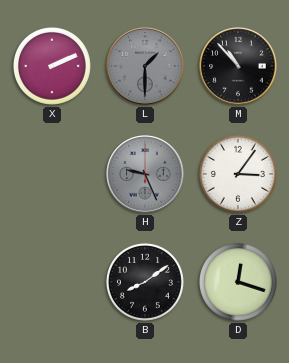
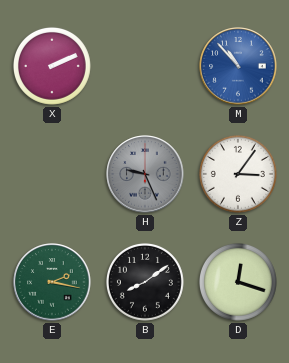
L: 1:30 -> none
M dial: black -> blue
E: none -> 2:17
